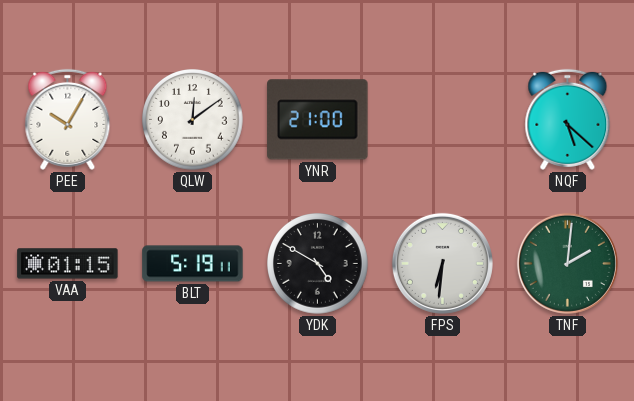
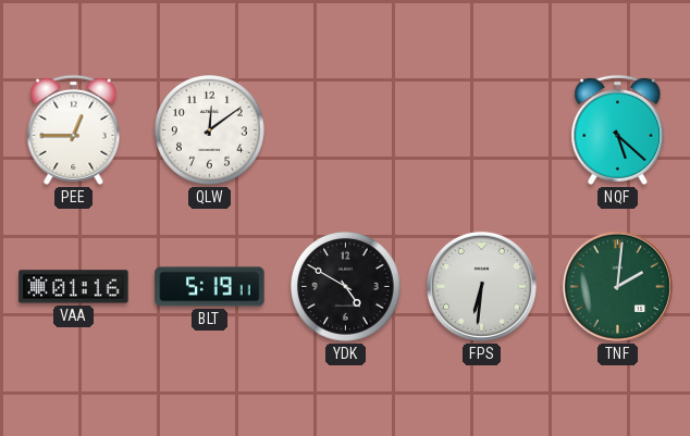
PEE: 10:05 -> 12:45
YNR: 21:00 -> none
VAA: 01:15 -> 01:16
